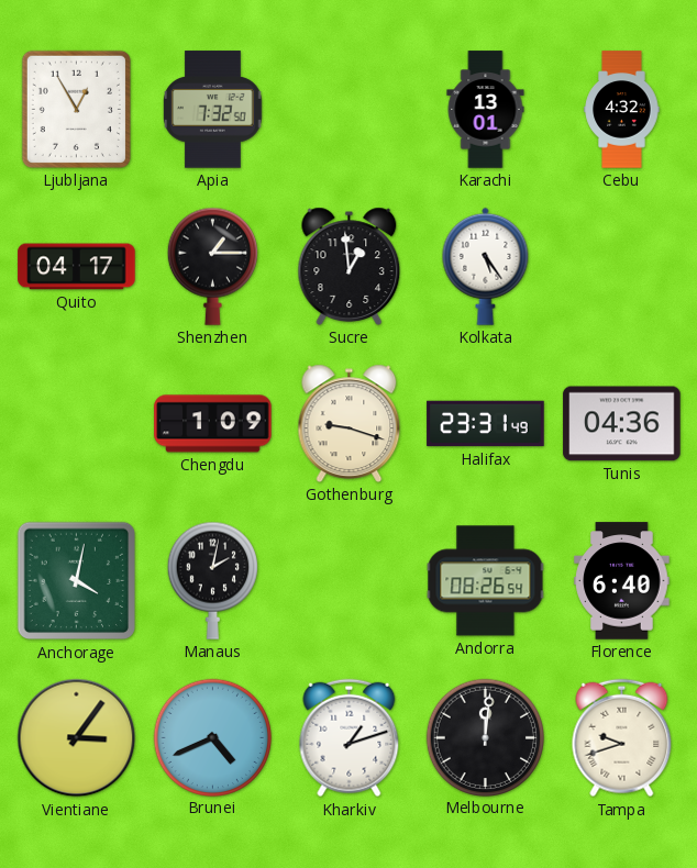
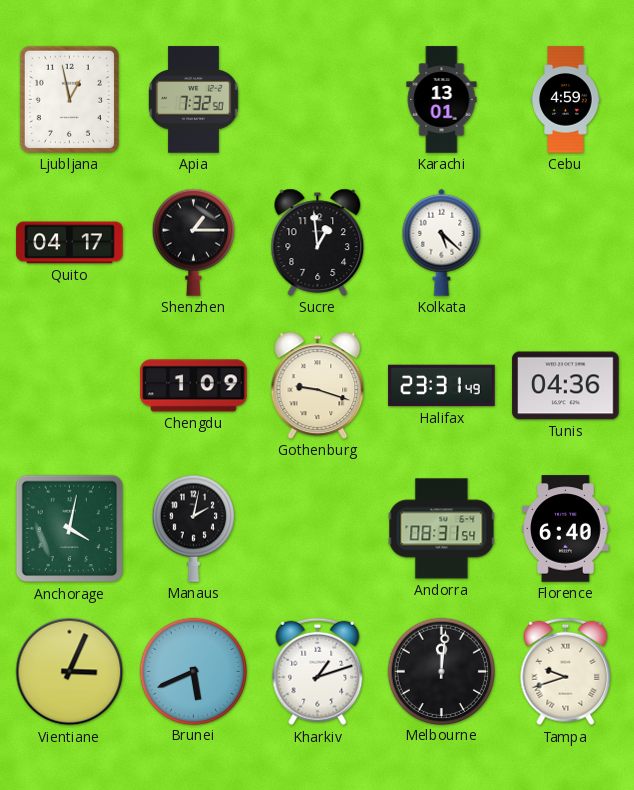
Ljubljana: 12:55 -> 12:58
Cebu: 4:32 -> 4:59
Kolkata: 5:24 -> 5:22
Andorra: 08:26 -> 08:31
Vientiane: 3:06 -> 3:04
Brunei: 4:41 -> 5:41
